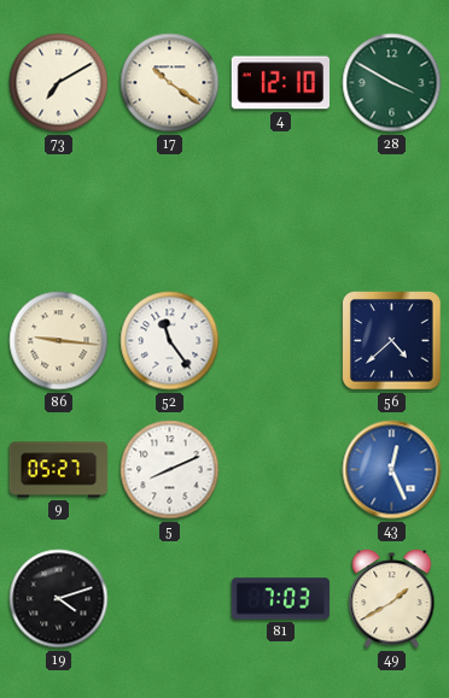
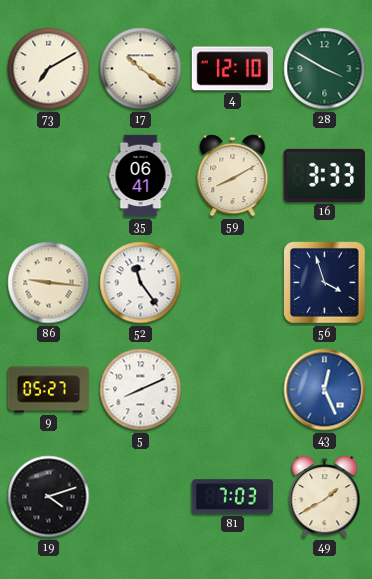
35: none -> 06:41
59: none -> 8:10
16: none -> 3:33
56: 4:38 -> 3:57
